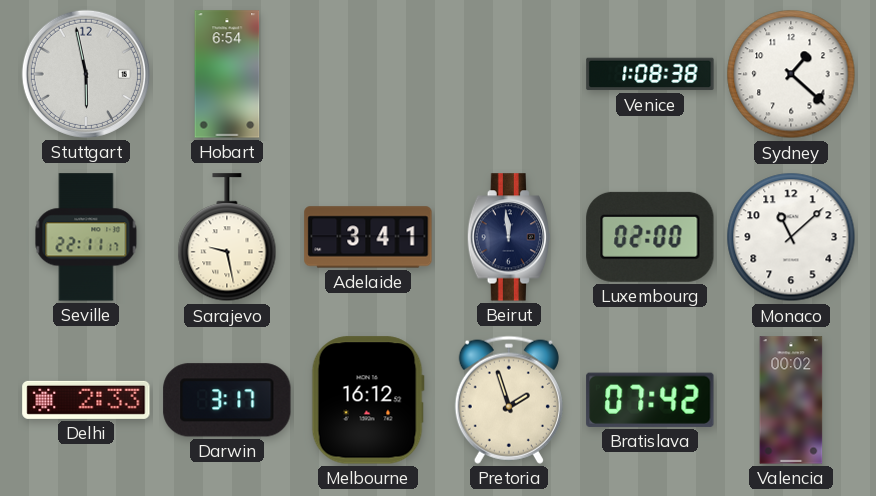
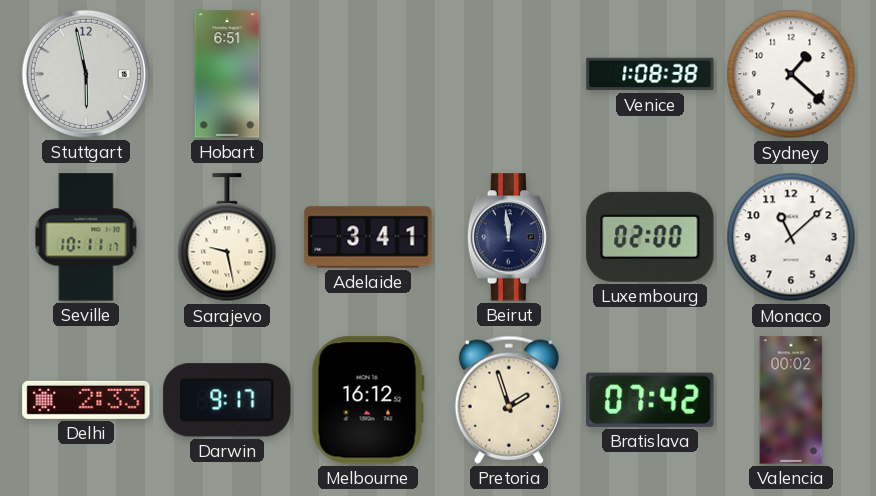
Hobart: 6:54 -> 6:51
Seville: 22:11 -> 10:11
Darwin: 3:17 -> 9:17
